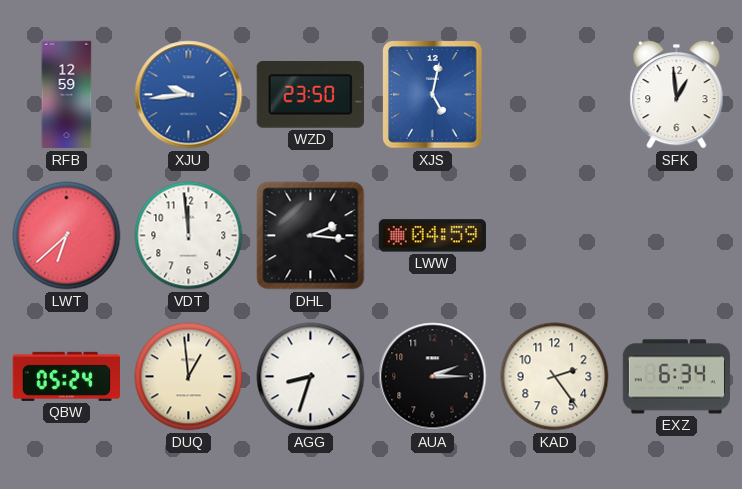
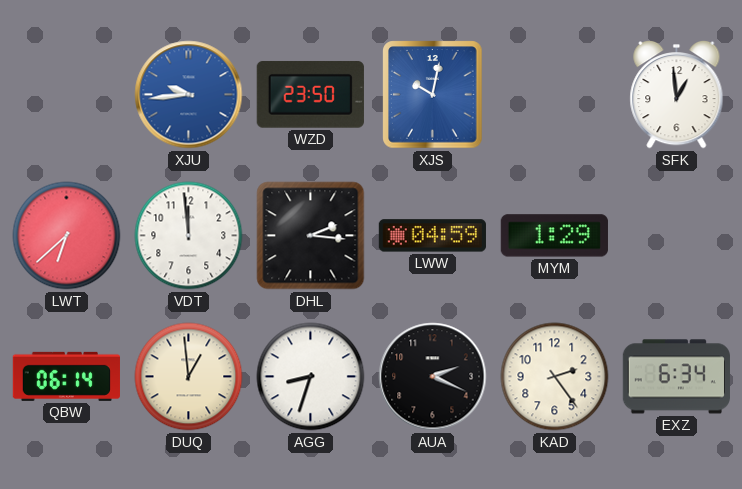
RFB: 12:59 -> none
XJS: 5:02 -> 10:02
MYM: none -> 1:29
QBW: 05:24 -> 06:14
AUA: 2:15 -> 2:19
